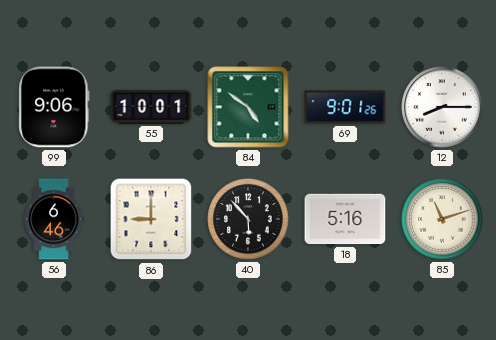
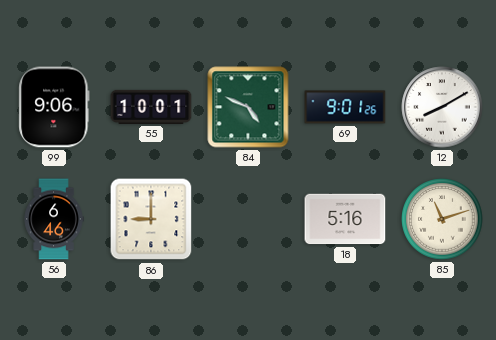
84: 4:51 -> 4:49
12: 8:15 -> 8:10
40: 5:53 -> none
